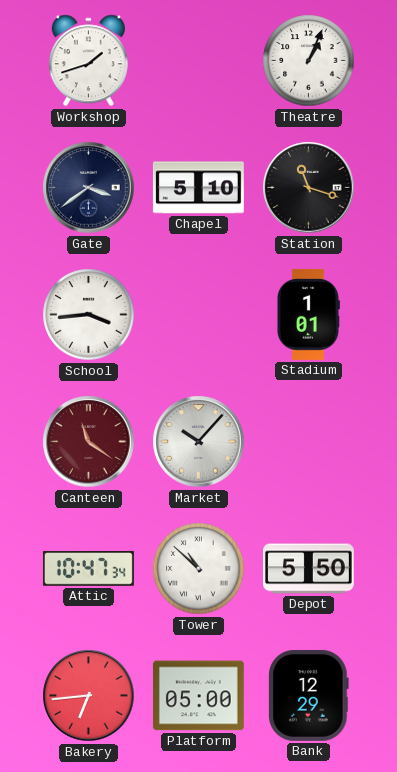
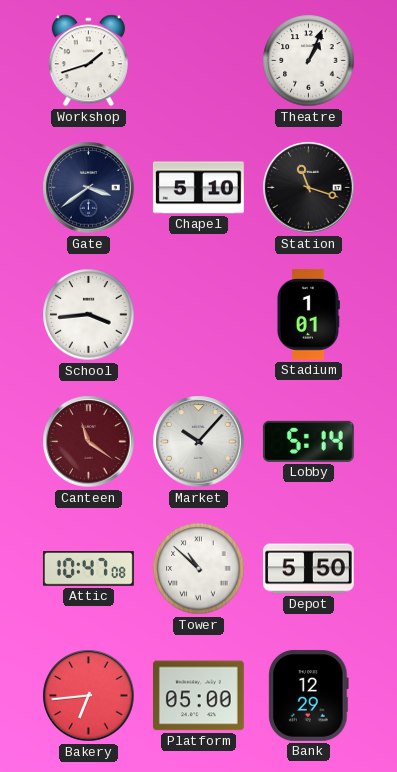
Lobby: none -> 5:14
Attic: 10:47:34 -> 10:47:08
